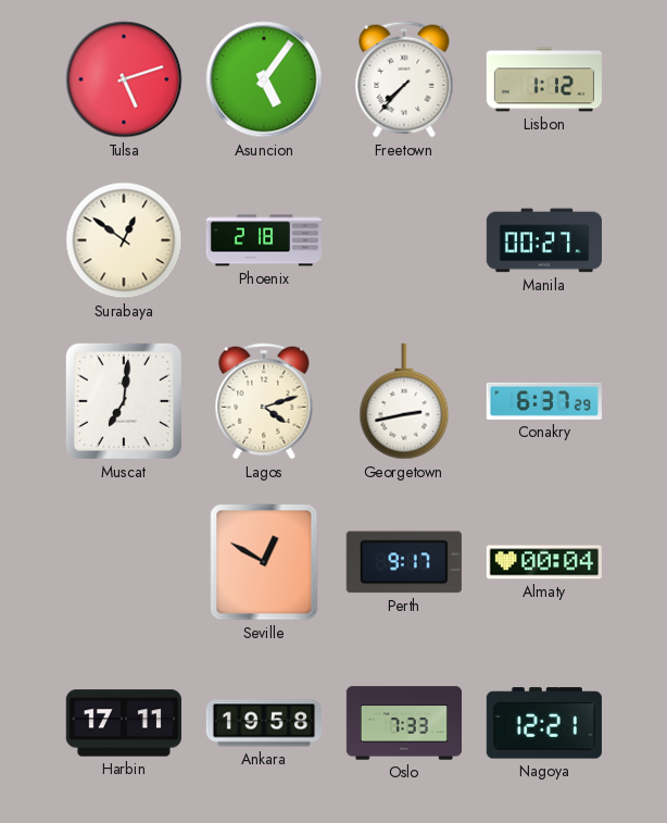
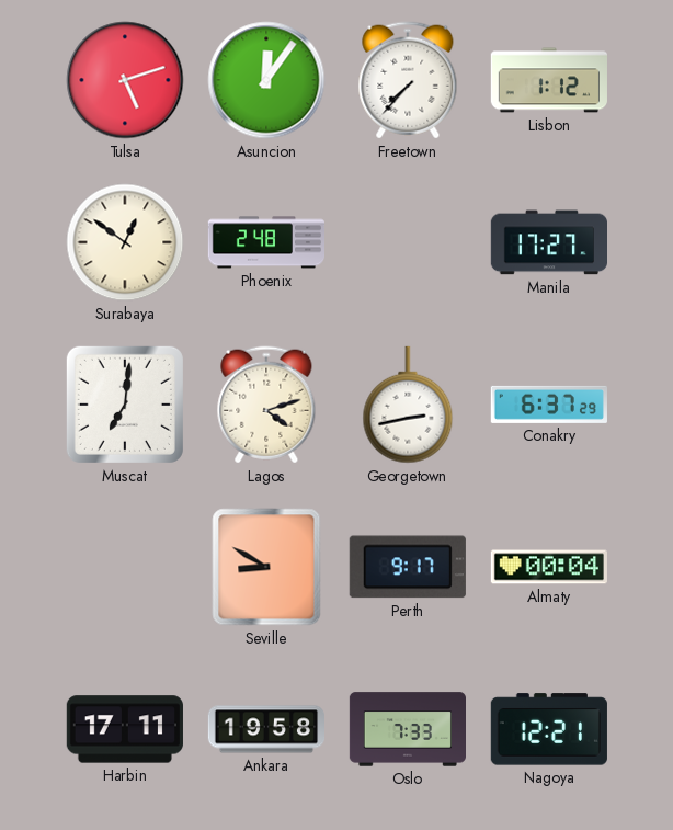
Asuncion: 5:06 -> 12:06
Phoenix: 2:18 -> 2:48
Manila: 00:27 -> 17:27
Seville: 12:50 -> 8:50
